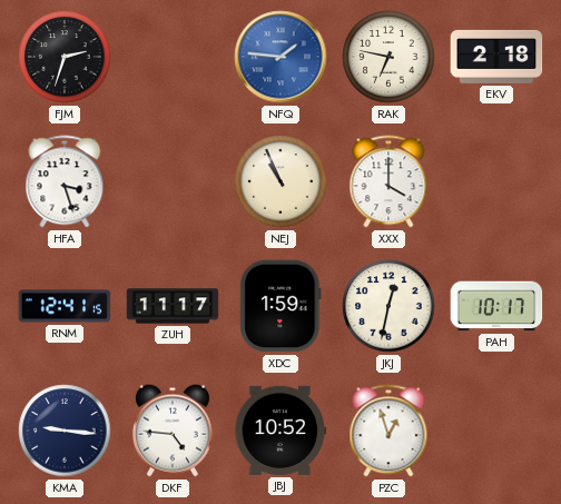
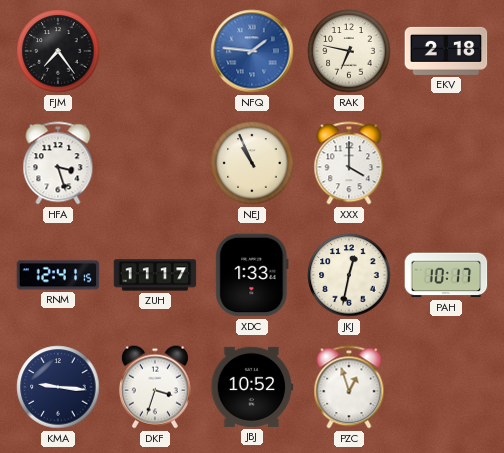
FJM: 2:33 -> 7:24
XDC: 1:59 -> 1:33
DKF: 4:46 -> 3:33
